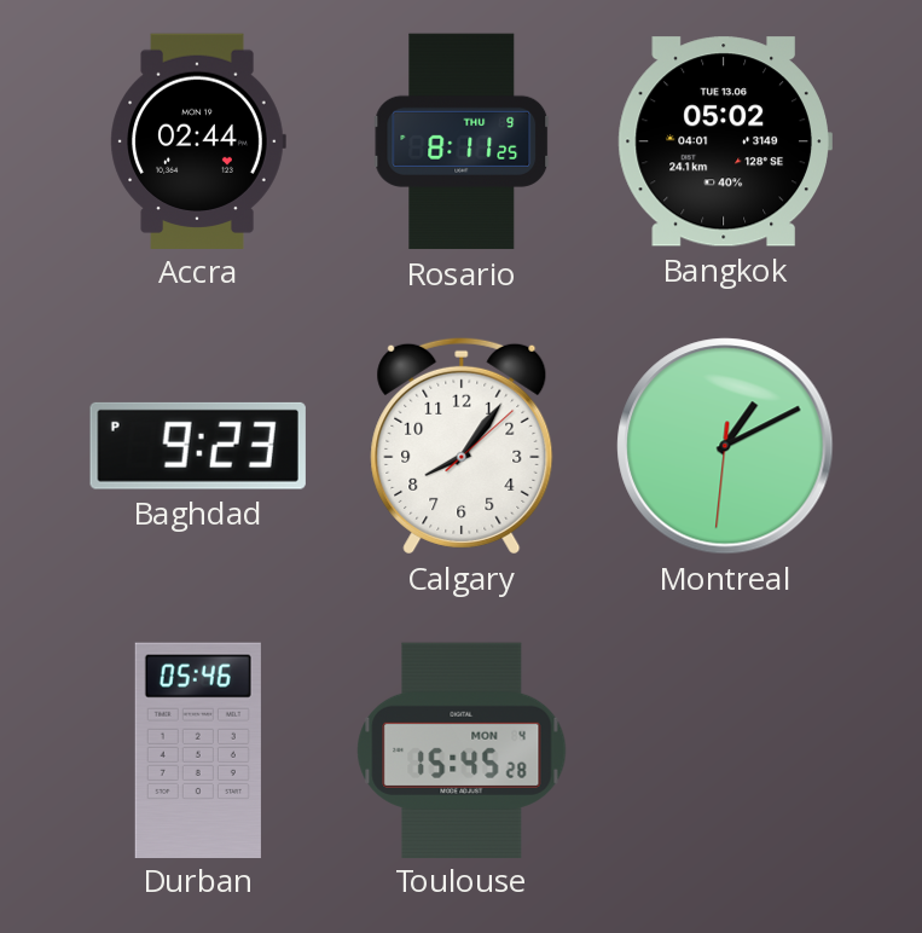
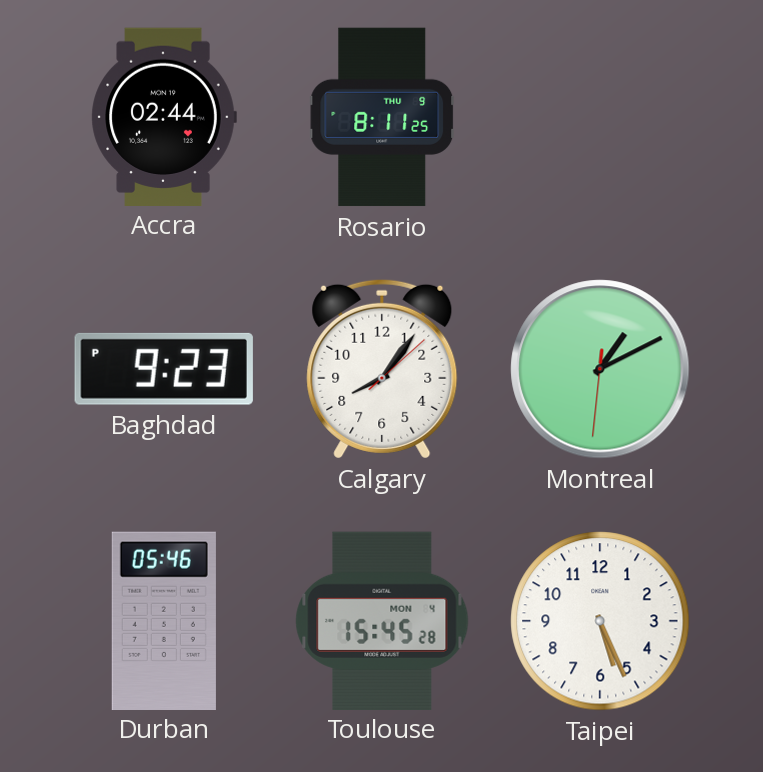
Bangkok: 05:02 -> none
Taipei: none -> 5:26
